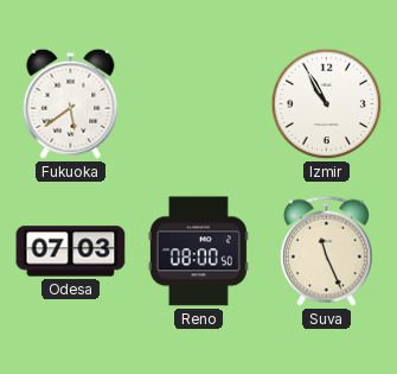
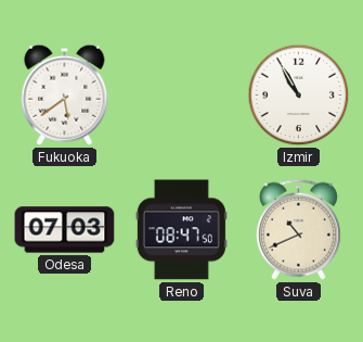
Reno: 08:00 -> 08:47
Suva: 11:26 -> 10:41
